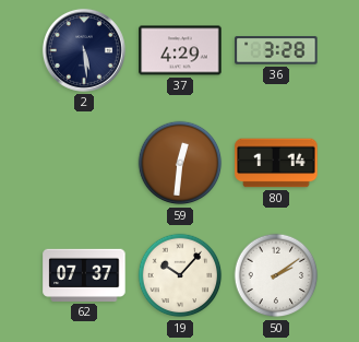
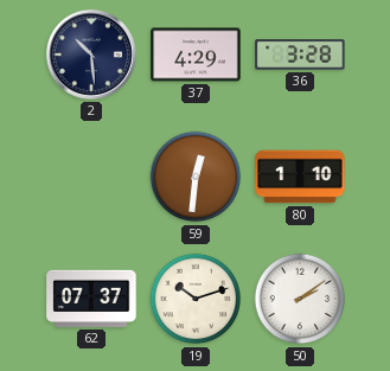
2: 5:29 -> 10:29
80: 1:14 -> 1:10
19: 10:07 -> 10:12
